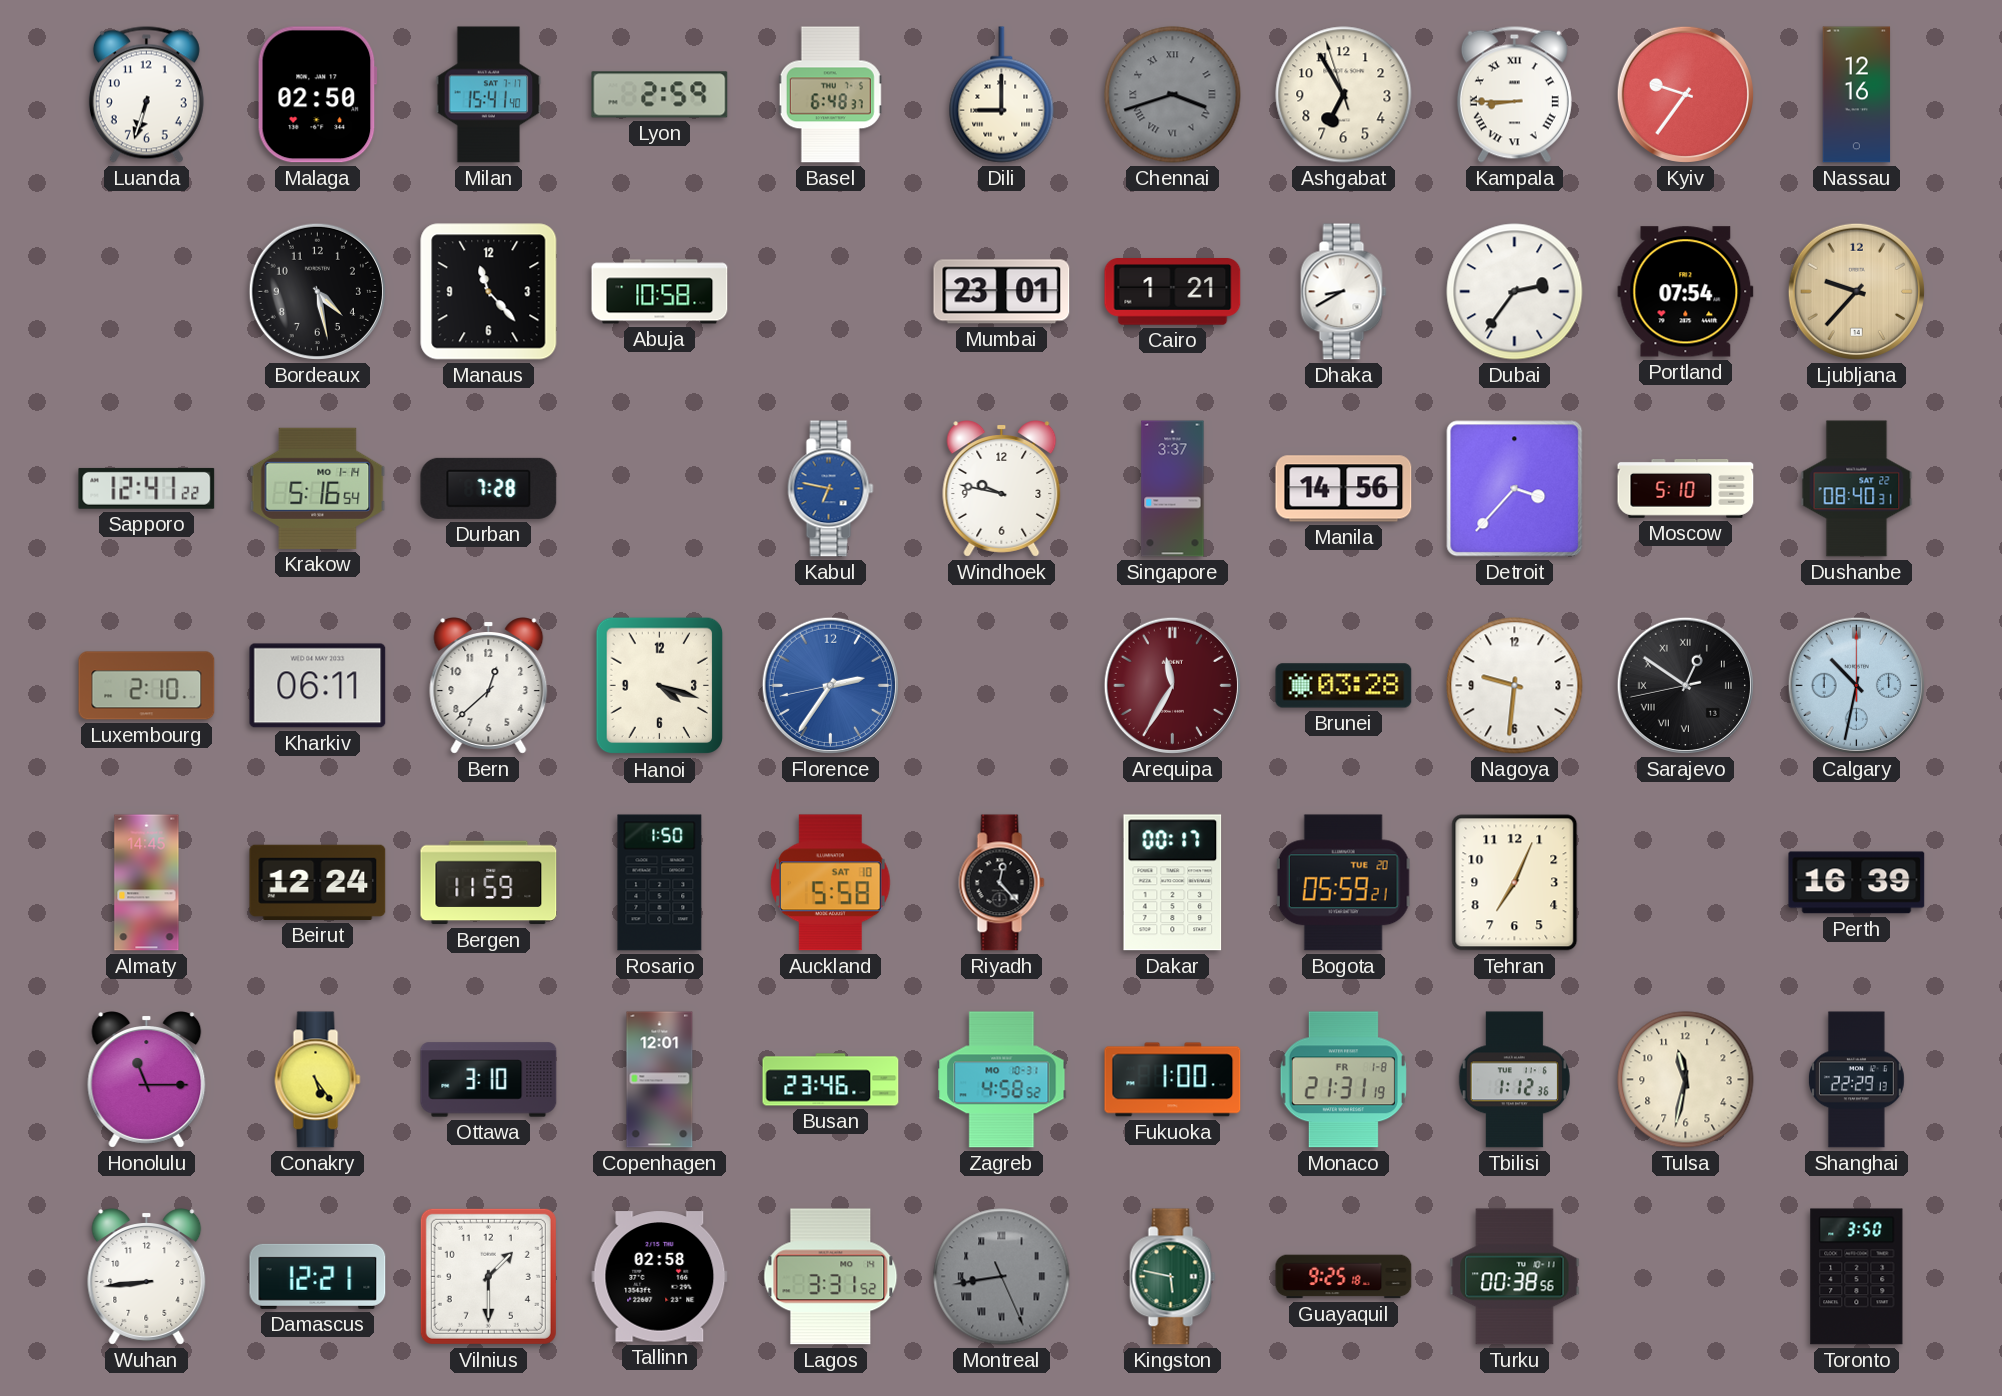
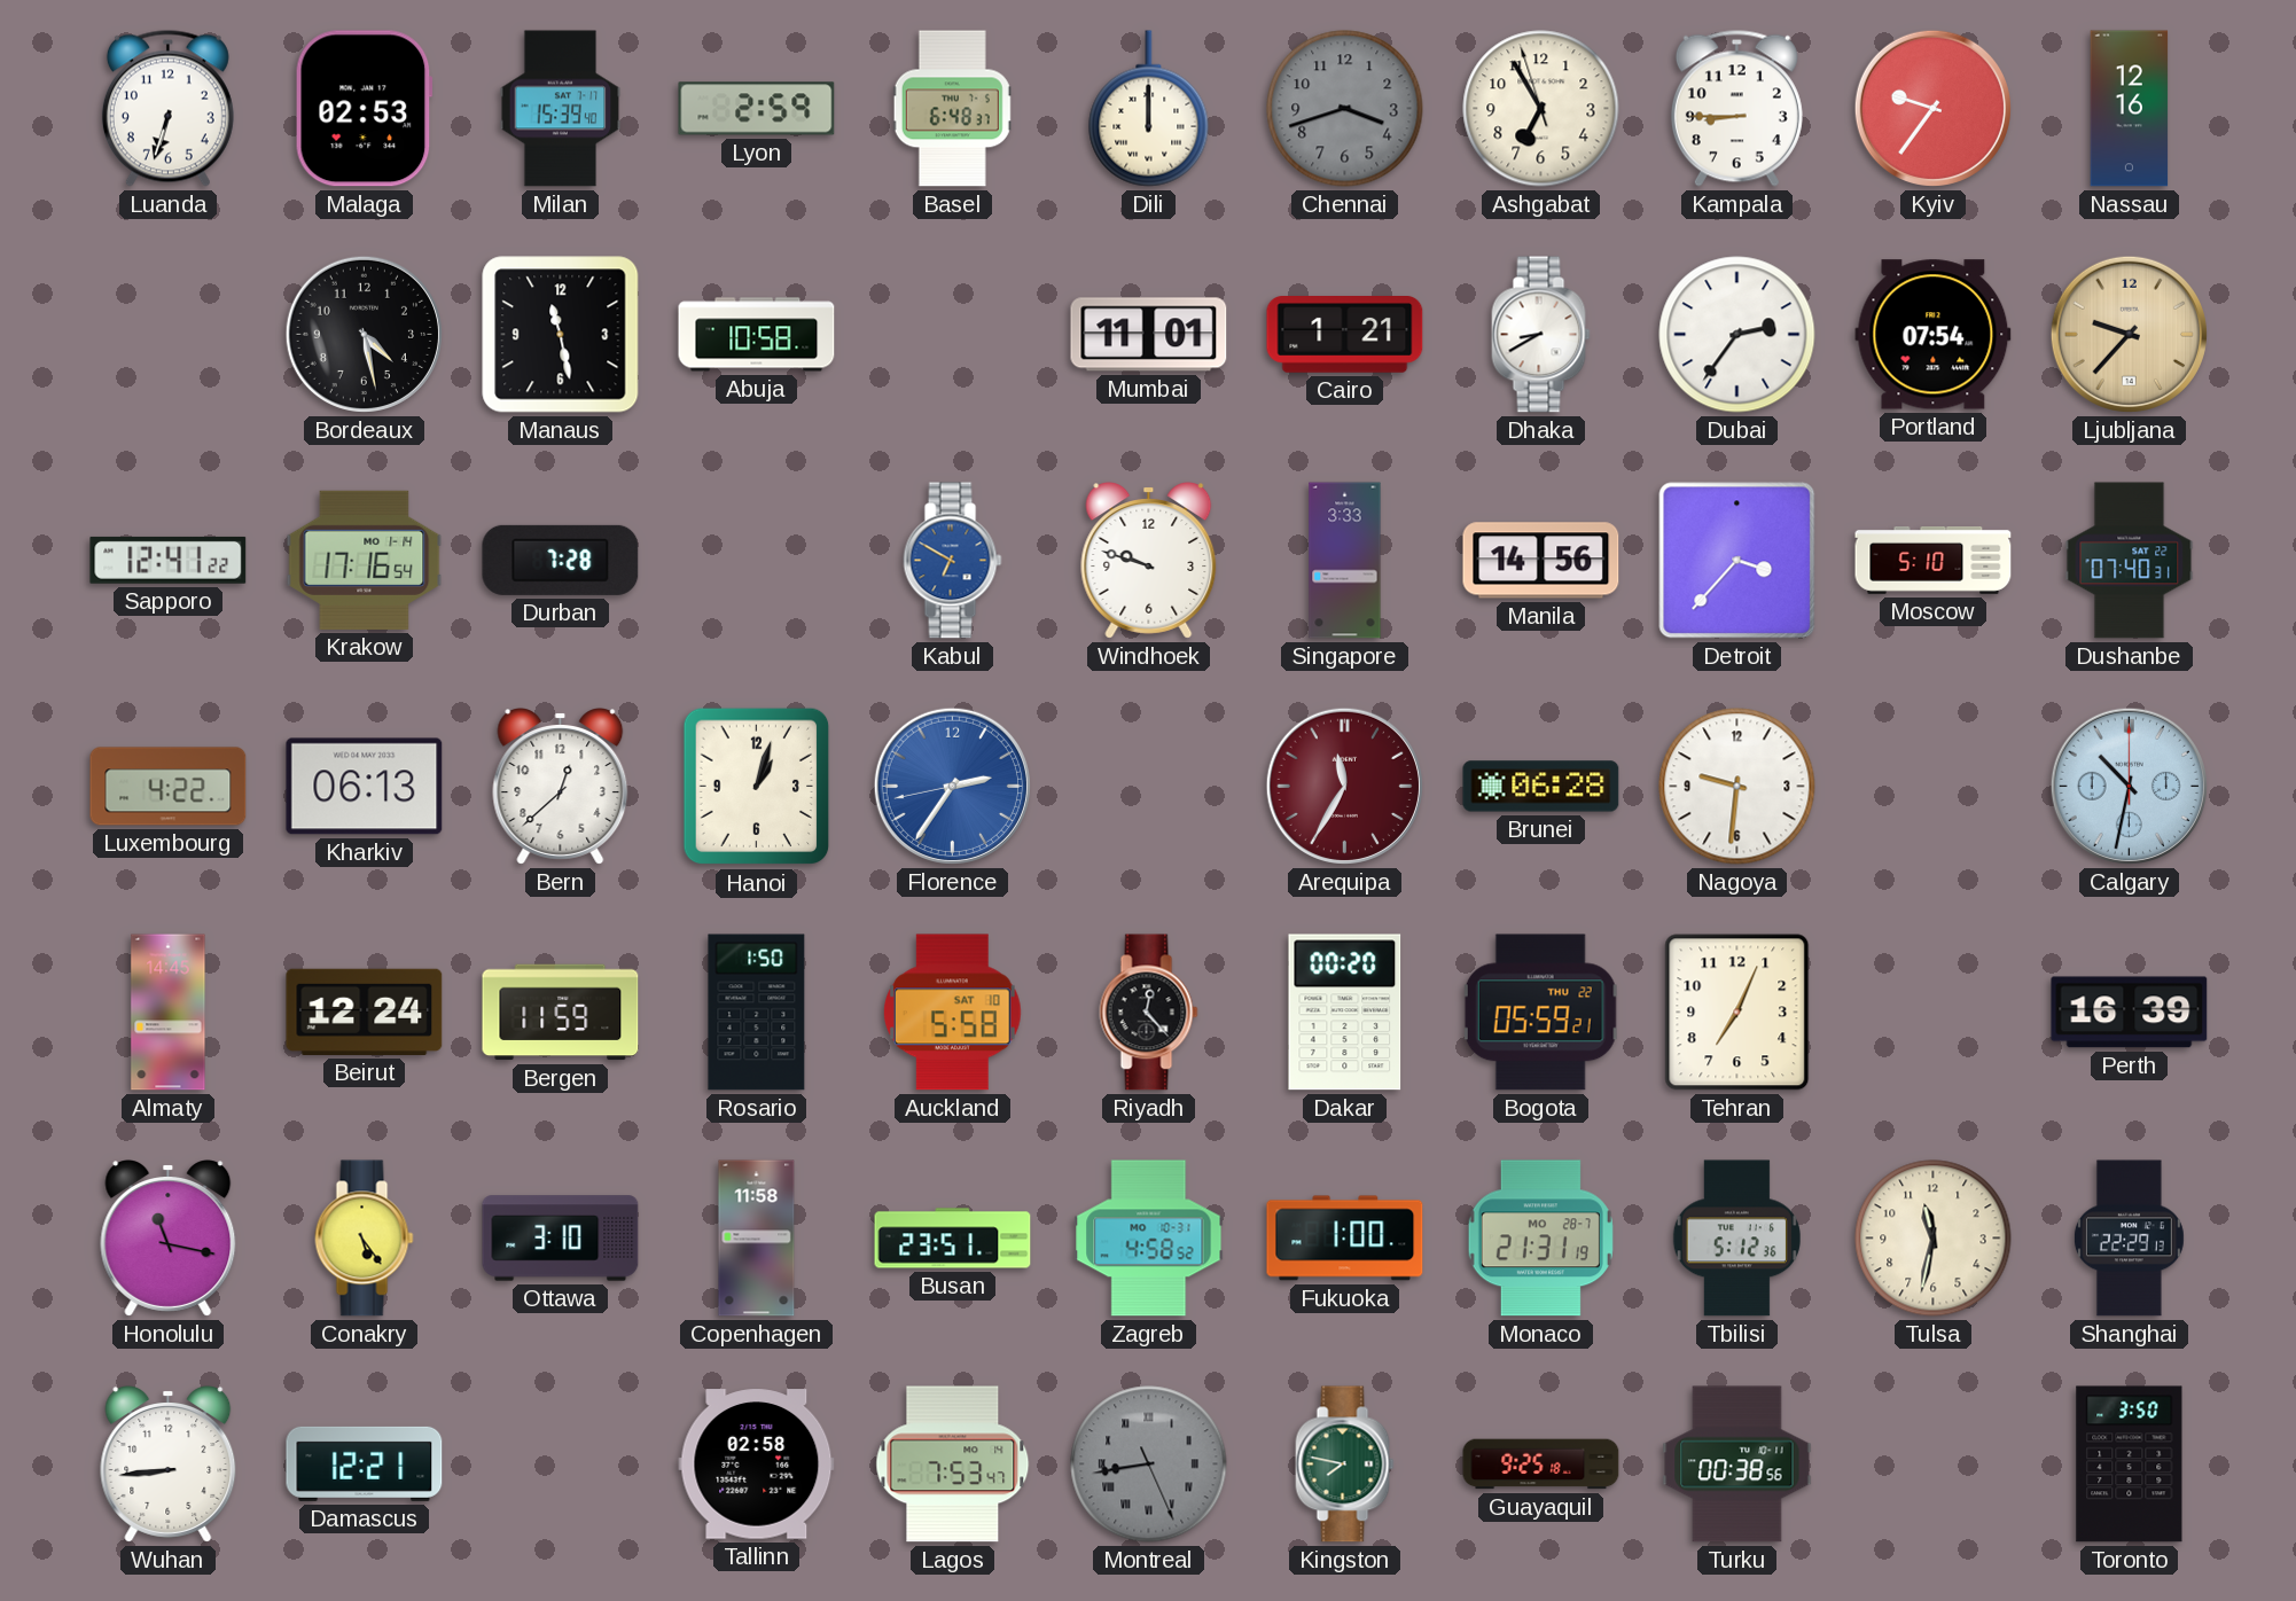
Malaga: 02:50 -> 02:53
Milan: 15:41 -> 15:39
Dili: 9:00 -> 12:00
Chennai numerals: Roman -> Arabic
Kampala numerals: Roman -> Arabic
Manaus: 11:23 -> 11:28
Mumbai: 23:01 -> 11:01
Krakow: 5:16 -> 17:16
Kabul: 6:47 -> 6:50
Windhoek: 9:47 -> 9:48
Singapore: 3:37 -> 3:33
Dushanbe: 08:40 -> 07:40
Luxembourg: 2:10 -> 4:22
Kharkiv: 06:11 -> 06:13
Hanoi: 4:18 -> 1:03
Brunei: 03:28 -> 06:28
Sarajevo: 12:50 -> none
Dakar: 00:17 -> 00:20
Bogota date: TUE 20 -> THU 22
Honolulu: 11:15 -> 11:17
Copenhagen: 12:01 -> 11:58
Busan: 23:46 -> 23:51
Monaco date: FR 1-8 -> MO 28-7
Tbilisi: 1:12 -> 5:12
Vilnius: 1:30 -> none
Lagos: 3:31 -> 7:53
Kingston: 5:47 -> 7:47
